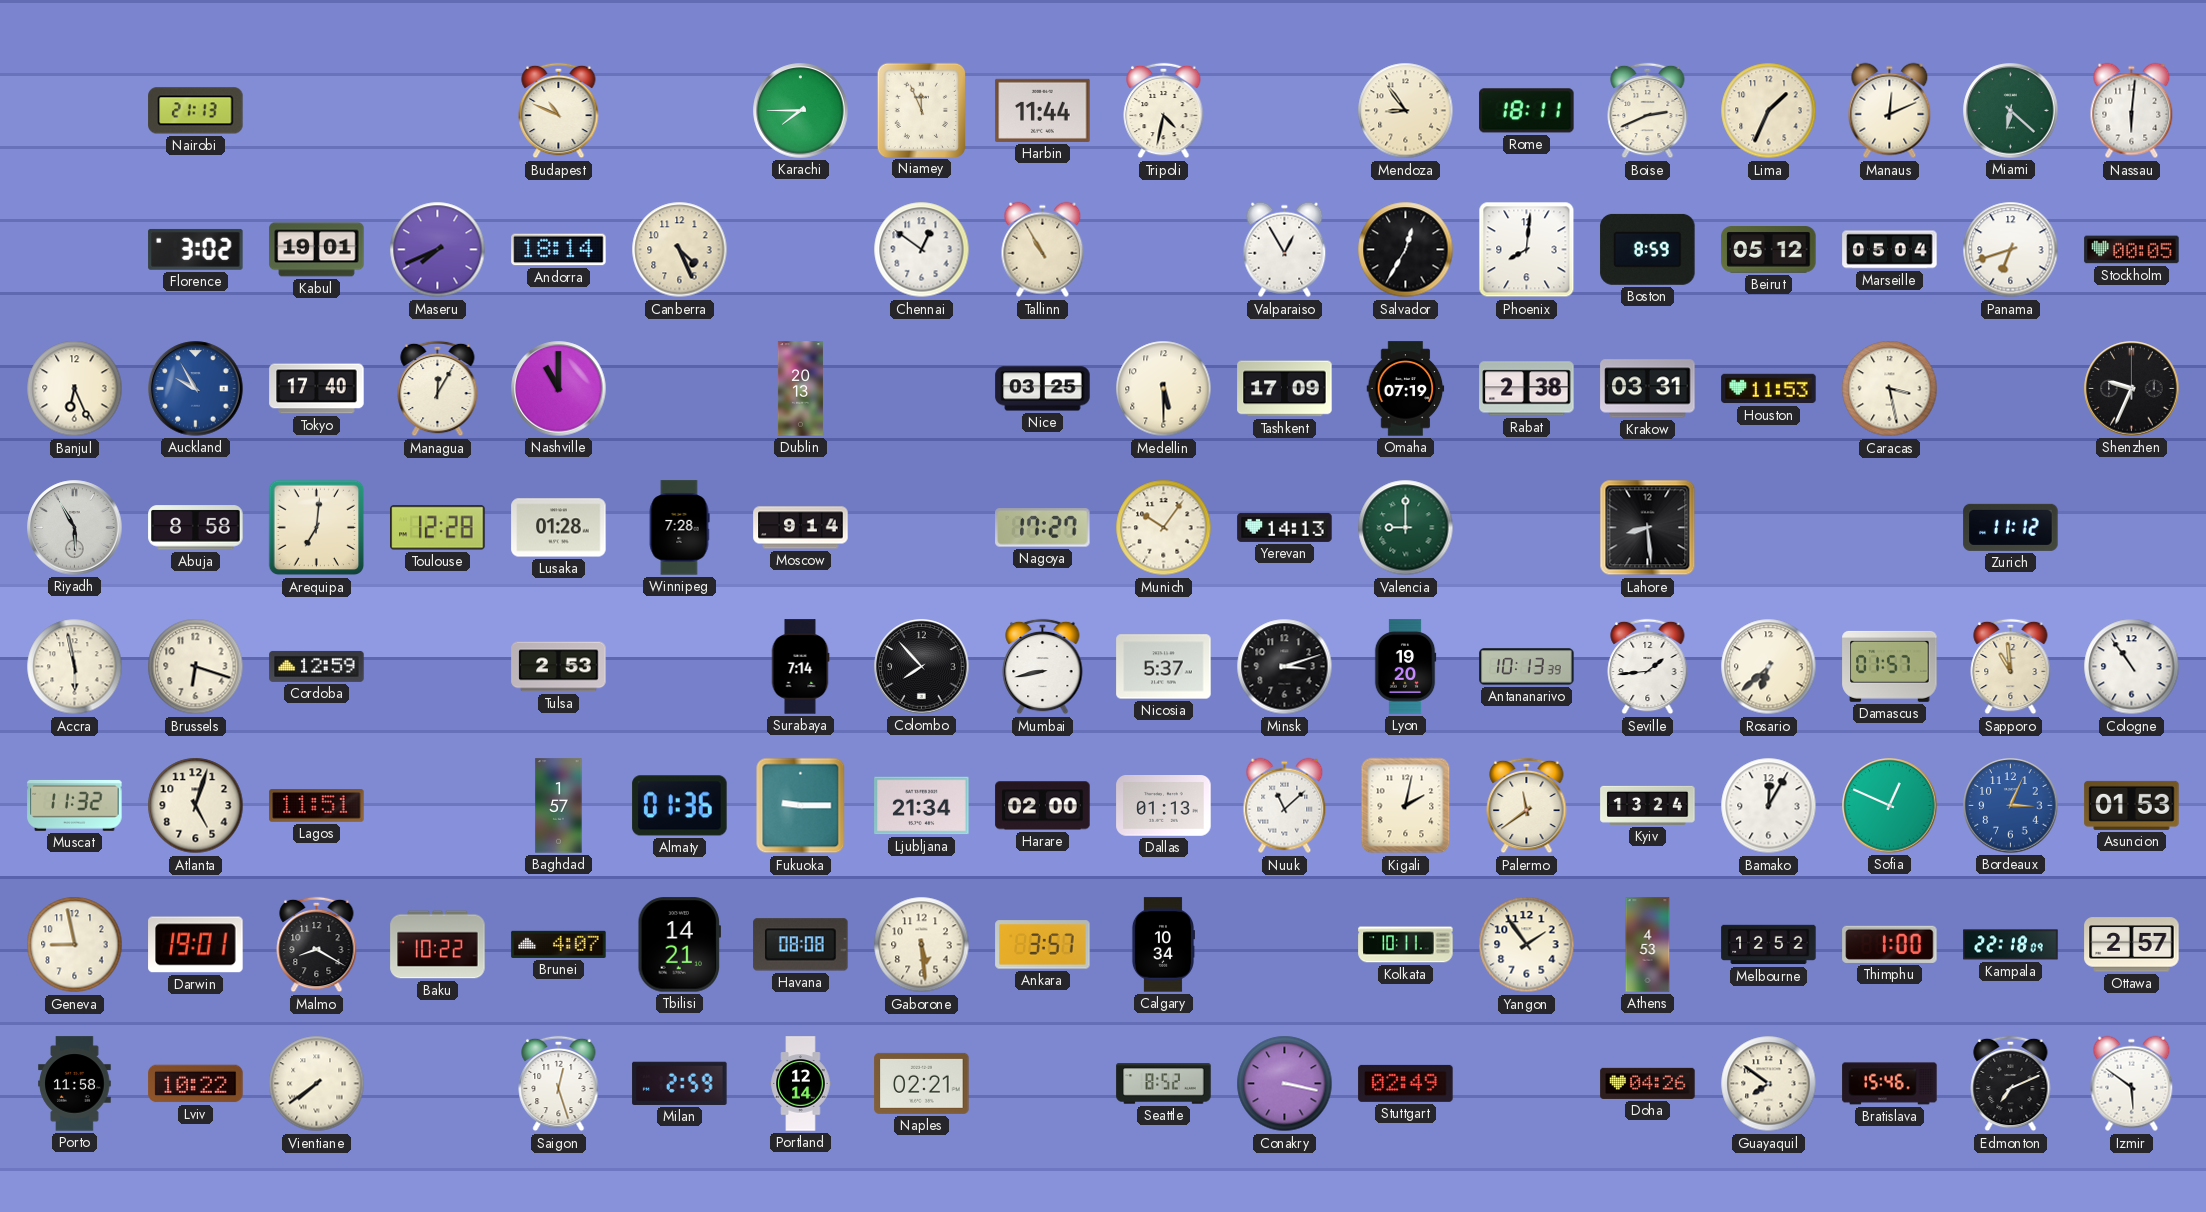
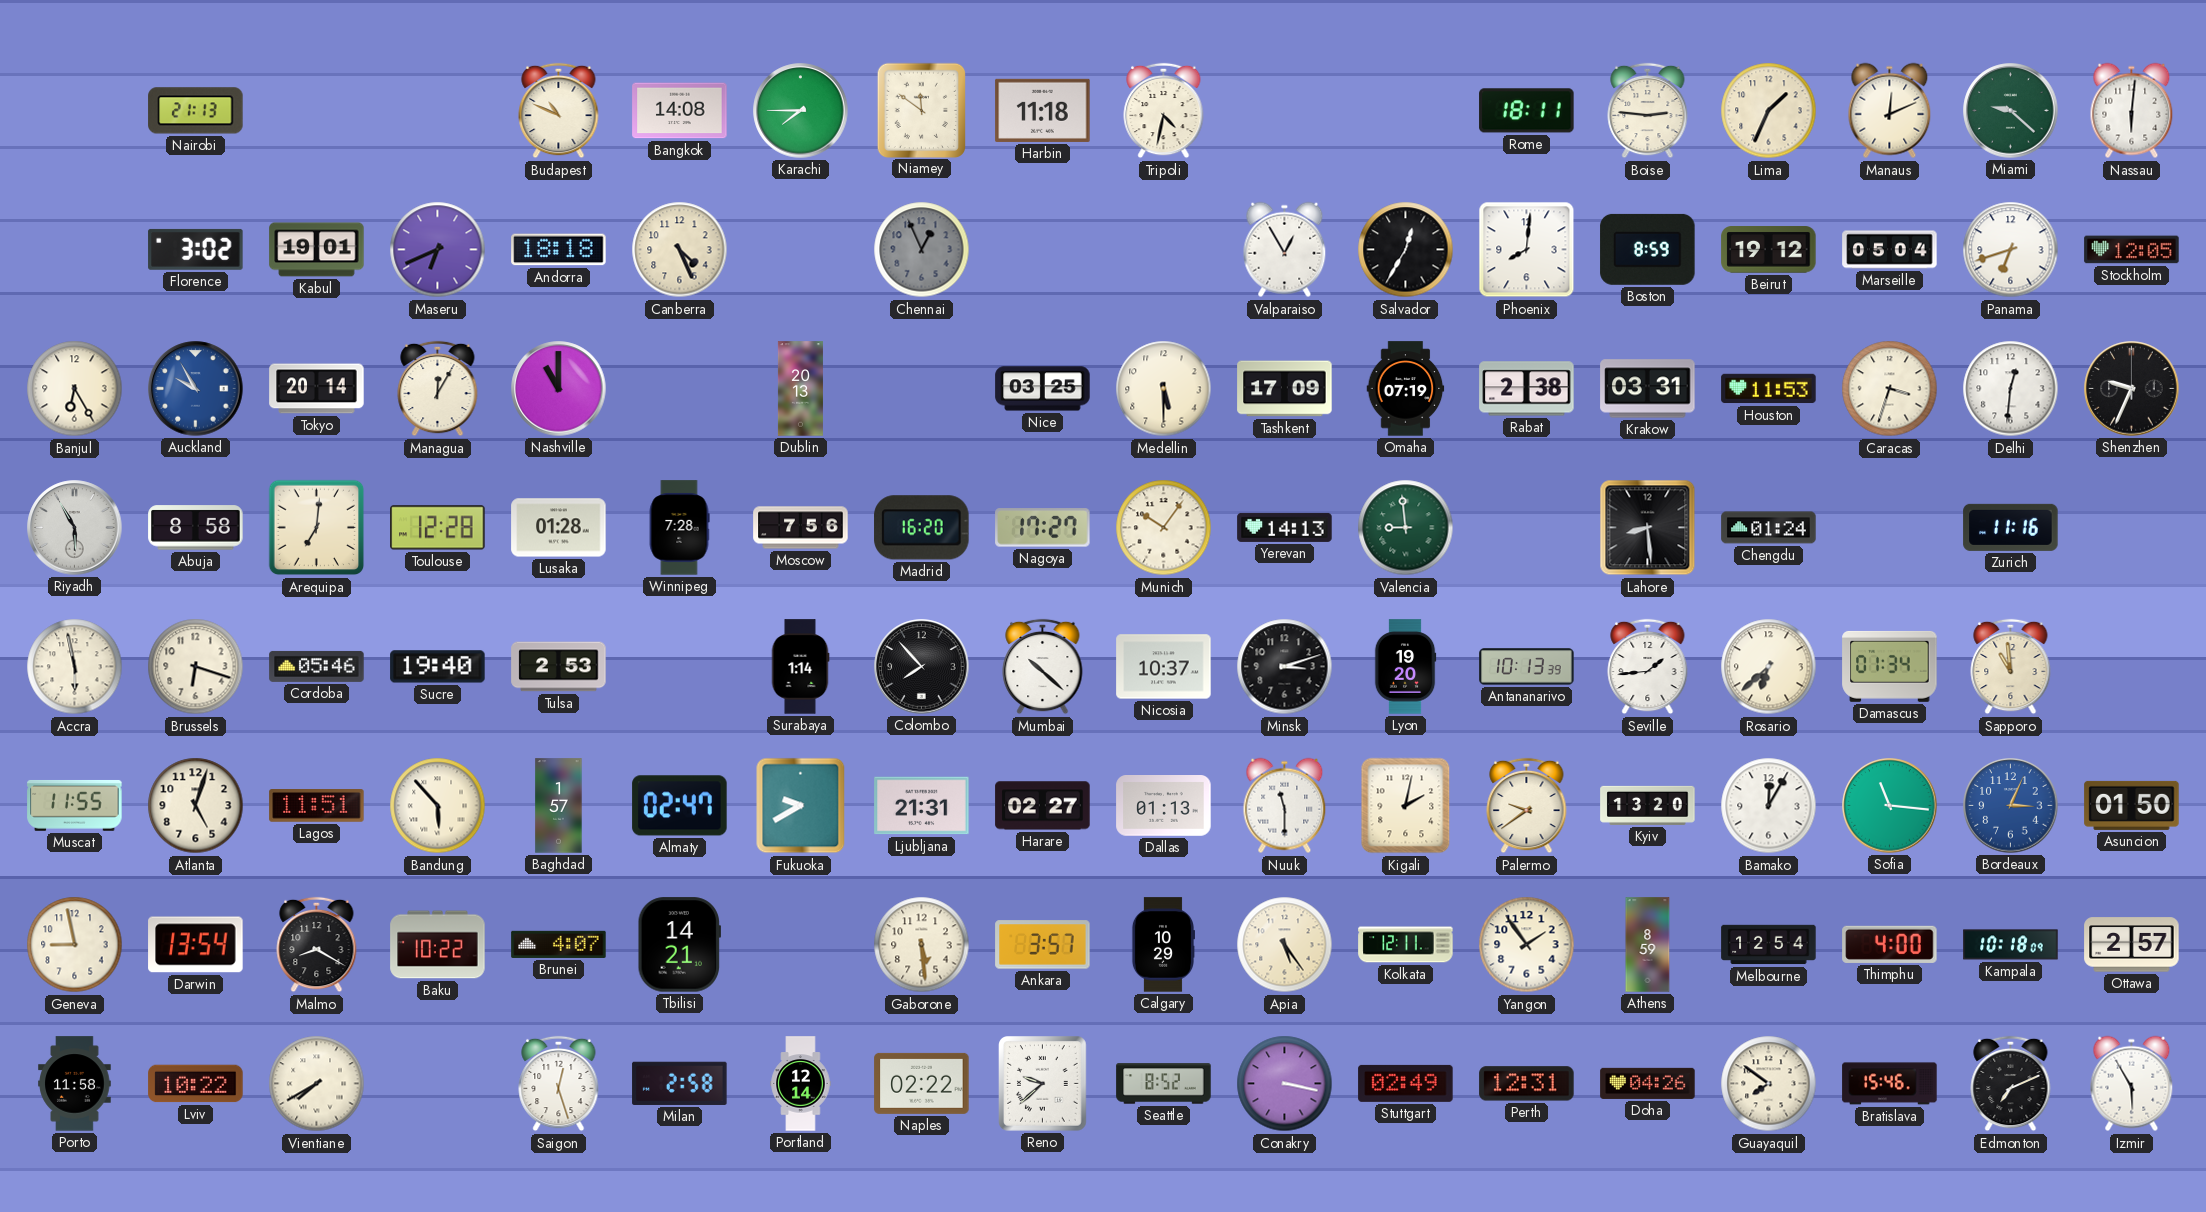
Bangkok: none -> 14:08
Niamey: 11:56 -> 11:51
Harbin: 11:44 -> 11:18
Mendoza: 8:54 -> none
Boise: 2:41 -> 2:46
Miami: 6:22 -> 9:22
Maseru: 7:41 -> 6:41
Andorra: 18:14 -> 18:18
Chennai: 12:51 -> 12:56
Chennai dial: white -> grey
Tallinn: 10:55 -> none
Beirut: 05:12 -> 19:12
Stockholm: 00:05 -> 12:05
Banjul: 6:26 -> 6:25
Tokyo: 17:40 -> 20:14
Caracas: 3:28 -> 3:33
Delhi: none -> 12:31
Moscow: 9:14 -> 7:56
Madrid: none -> 16:20
Valencia: 9:00 -> 8:59
Chengdu: none -> 01:24
Zurich: 11:12 -> 11:16
Cordoba: 12:59 -> 05:46
Sucre: none -> 19:40
Surabaya: 7:14 -> 1:14
Mumbai: 8:43 -> 10:22
Nicosia: 5:37 -> 10:37
Damascus: 01:57 -> 01:34
Cologne: 10:54 -> none
Muscat: 11:32 -> 11:55
Bandung: none -> 5:53
Almaty: 01:36 -> 02:47
Fukuoka: 9:15 -> 9:40
Ljubljana: 21:34 -> 21:31
Harare: 02:00 -> 02:27
Nuuk: 11:08 -> 11:30
Palermo: 11:39 -> 9:39
Kyiv: 13:24 -> 13:20
Sofia: 12:49 -> 11:16
Asuncion: 01:53 -> 01:50
Darwin: 19:01 -> 13:54
Havana: 08:08 -> none
Calgary: 10:34 -> 10:29
Apia: none -> 5:24
Kolkata: 10:11 -> 12:11
Athens: 4:53 -> 8:59
Melbourne: 12:52 -> 12:54
Thimphu: 1:00 -> 4:00
Kampala: 22:18 -> 10:18
Vientiane: 7:39 -> 7:40
Milan: 2:59 -> 2:58
Naples: 02:21 -> 02:22
Reno: none -> 9:38
Perth: none -> 12:31
Izmir: 5:51 -> 5:55
